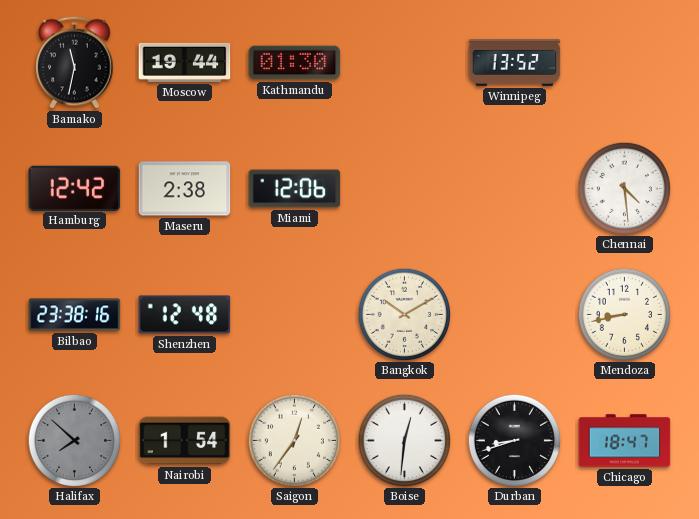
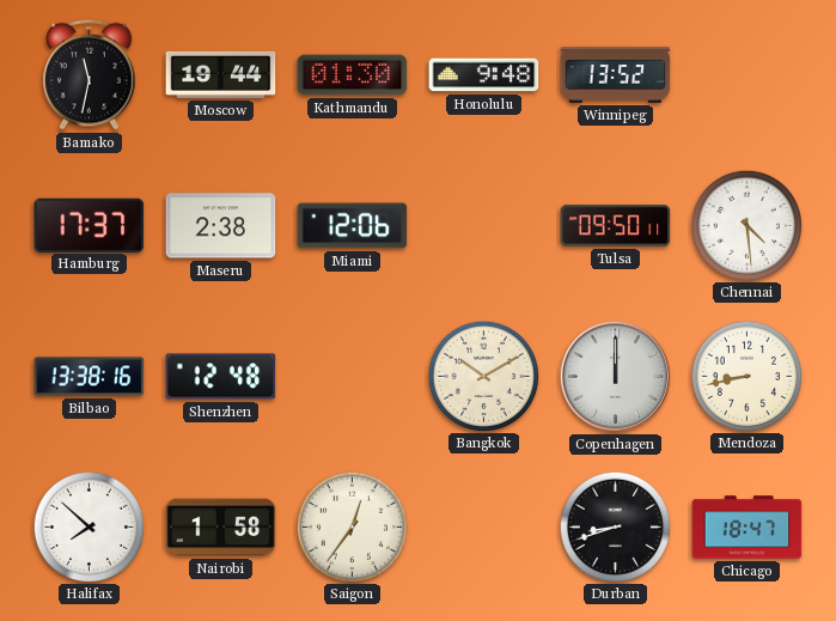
Honolulu: none -> 9:48
Hamburg: 12:42 -> 17:37
Tulsa: none -> 09:50
Bilbao: 23:38 -> 13:38
Copenhagen: none -> 12:00
Halifax dial: grey -> white
Nairobi: 1:54 -> 1:58
Boise: 12:31 -> none
